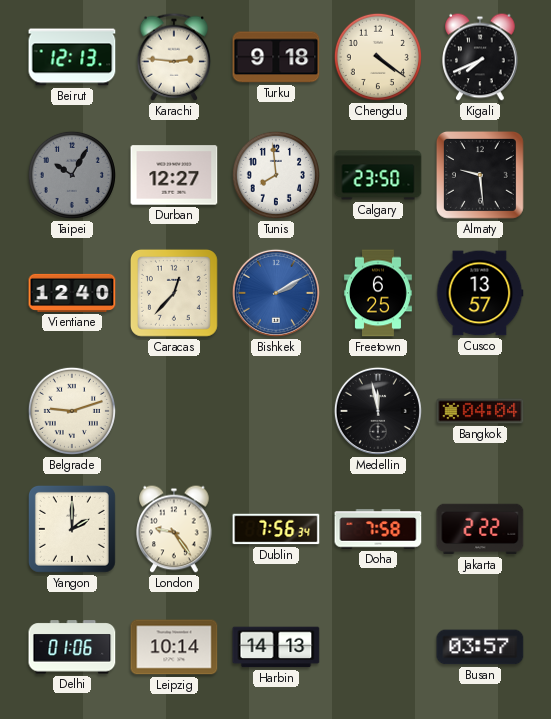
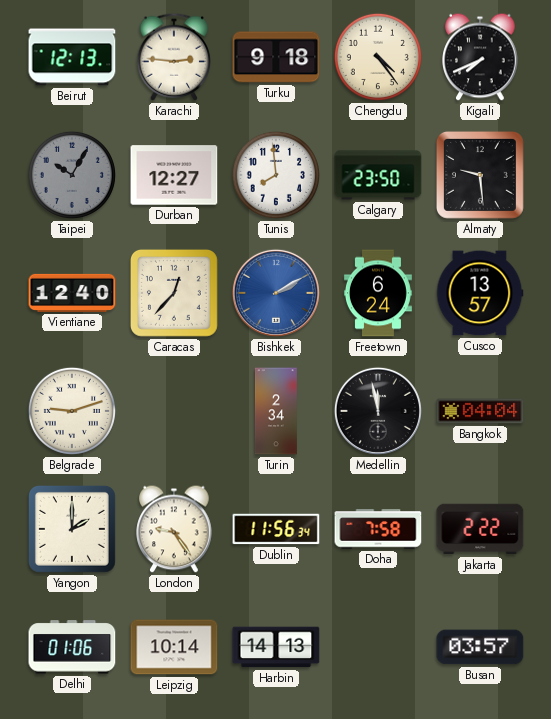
Chengdu: 4:21 -> 4:24
Freetown: 6:25 -> 6:24
Turin: none -> 2:34
Dublin: 7:56 -> 11:56
